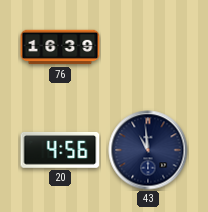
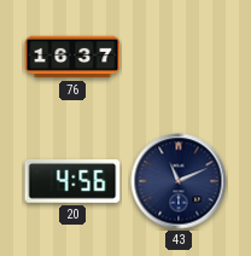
76: 16:39 -> 16:37
43: 10:59 -> 11:11
